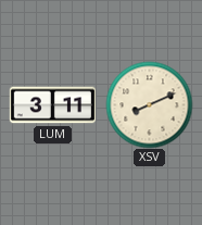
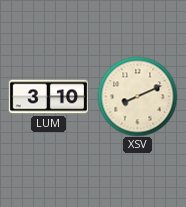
LUM: 3:11 -> 3:10
